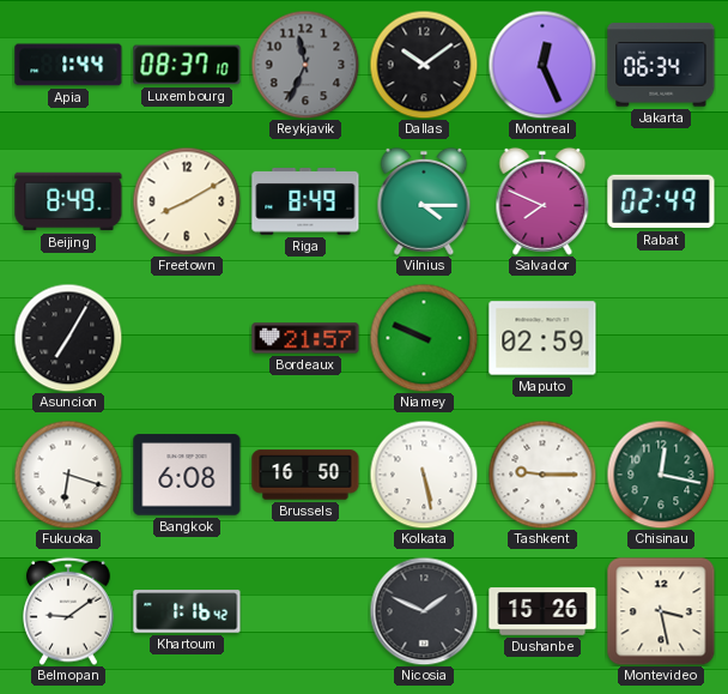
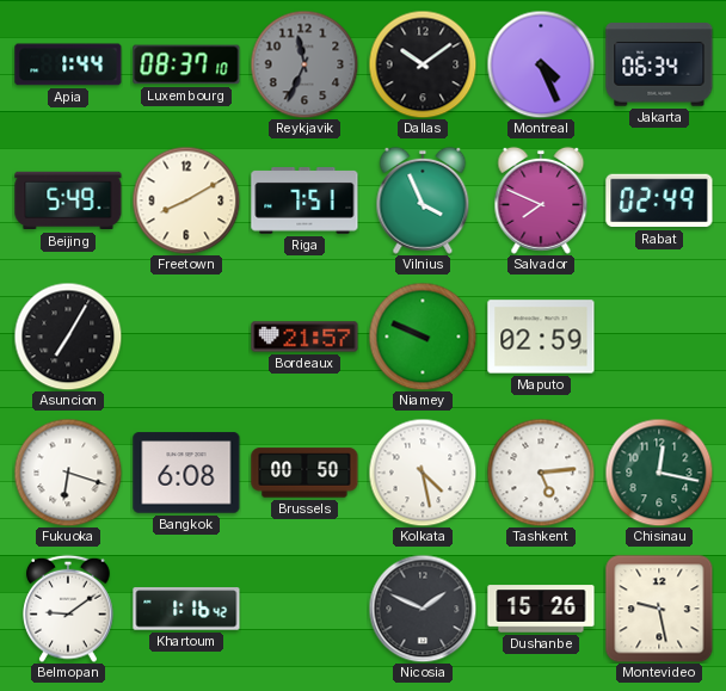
Montreal: 12:26 -> 4:26
Beijing: 8:49 -> 5:49
Riga: 8:49 -> 7:51
Vilnius: 4:15 -> 3:56
Brussels: 16:50 -> 00:50
Kolkata: 5:28 -> 4:28
Tashkent: 9:15 -> 5:14
Montevideo: 3:28 -> 9:28
